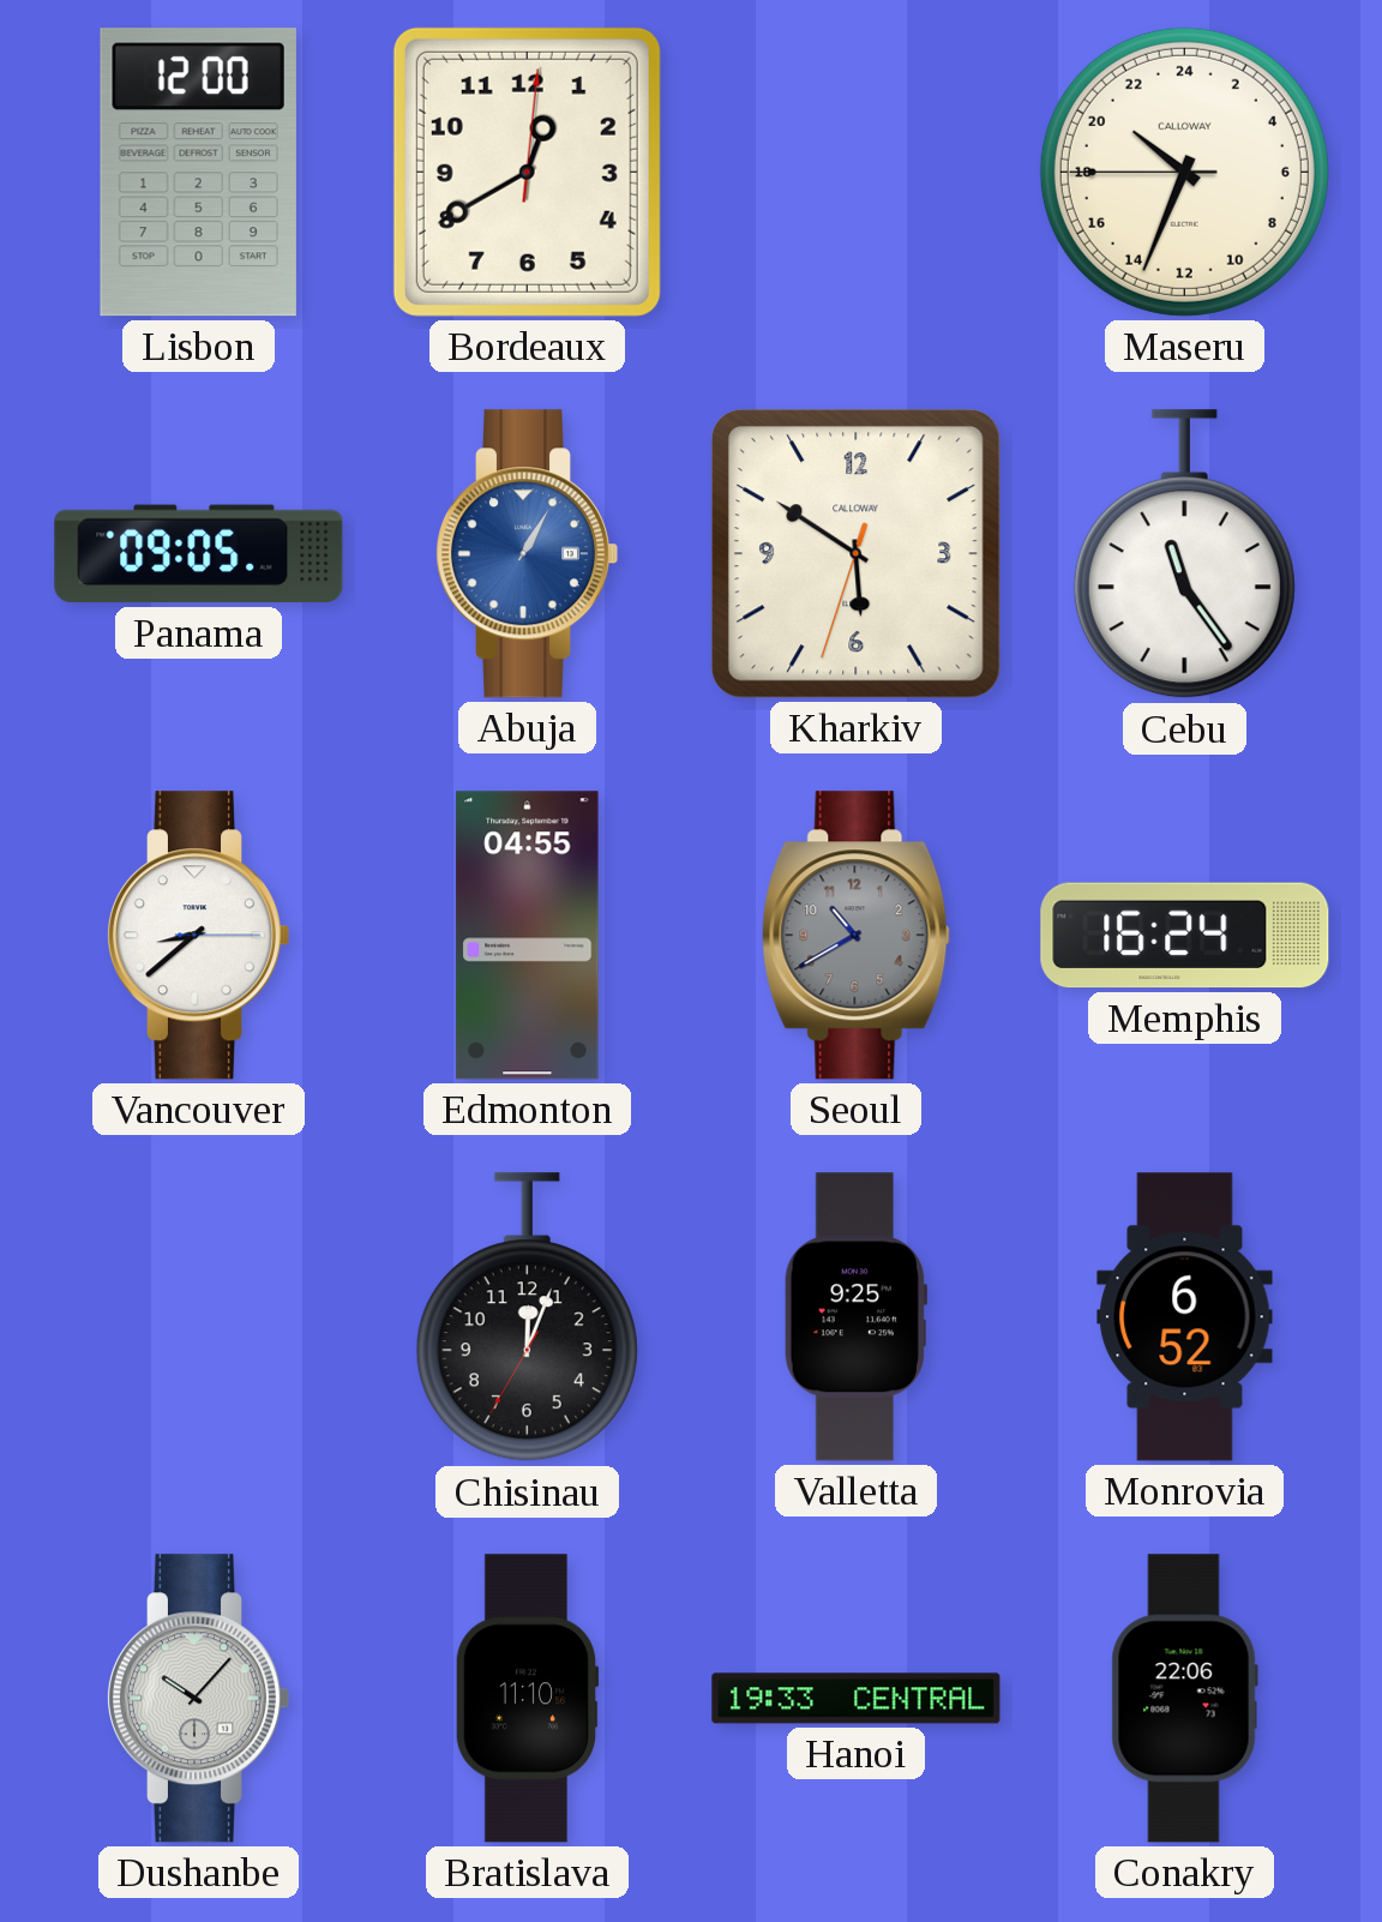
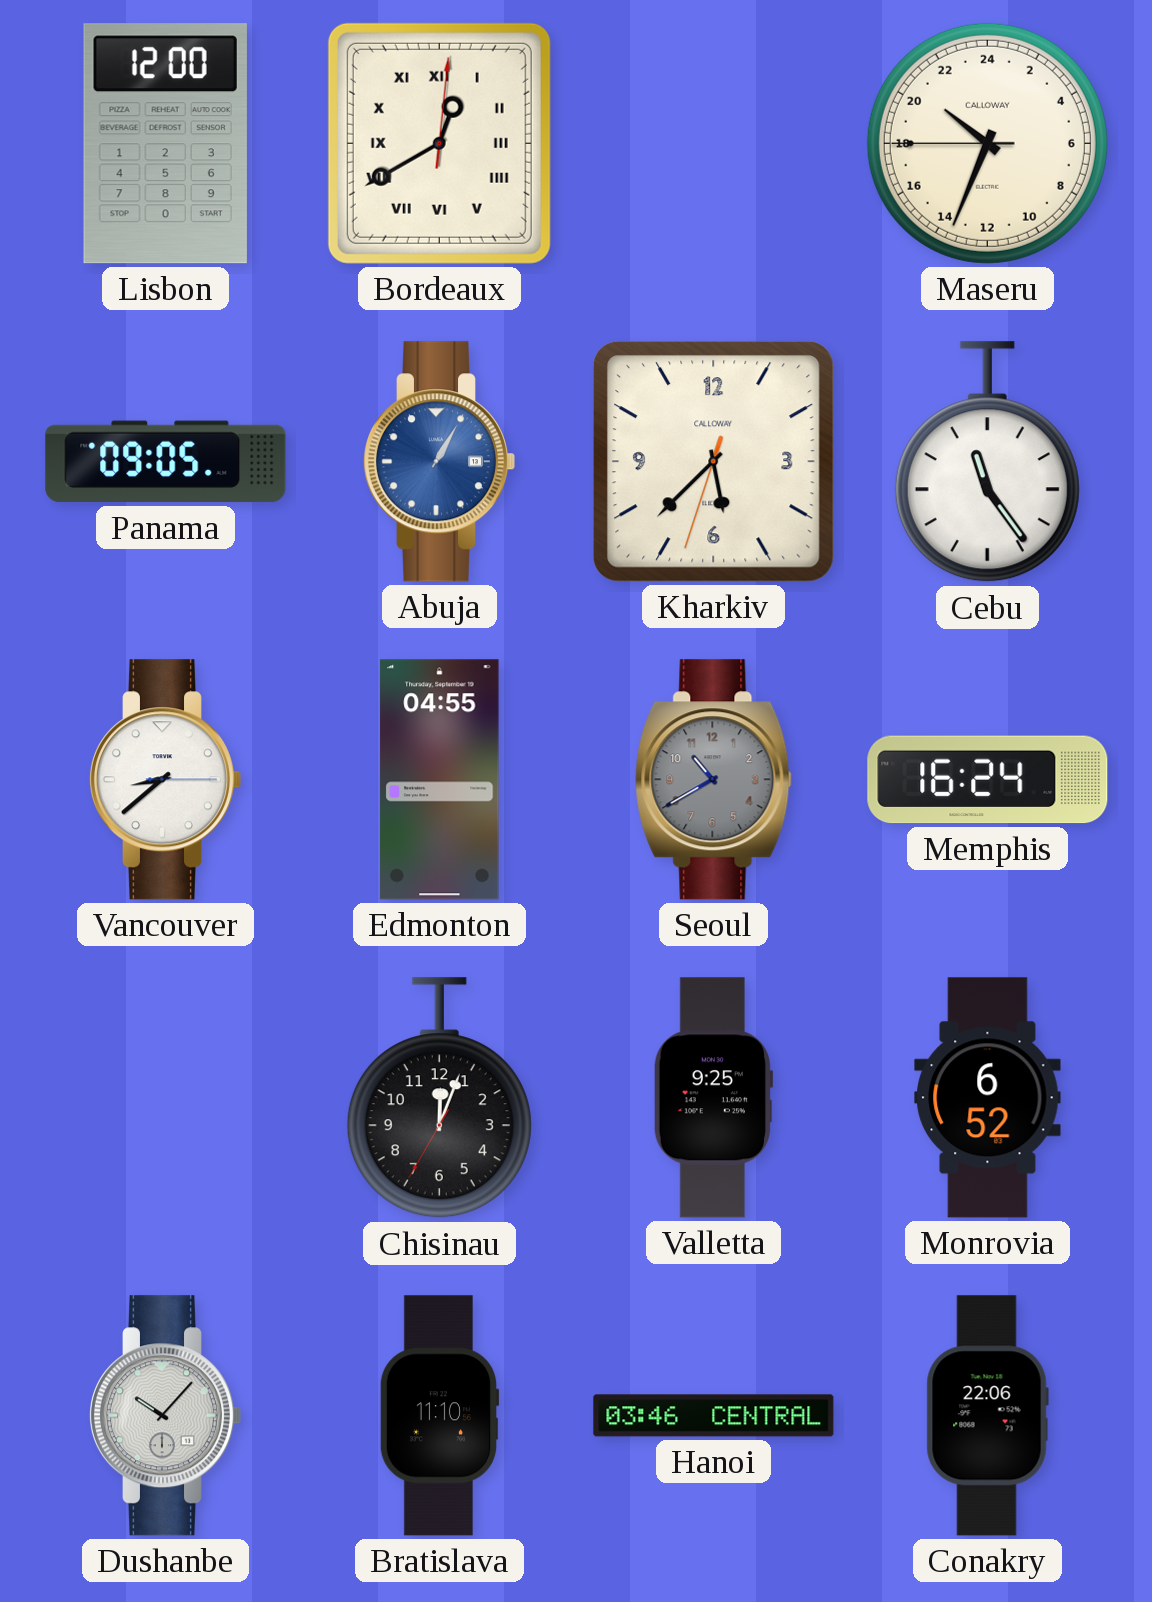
Bordeaux numerals: Arabic -> Roman
Kharkiv: 5:50 -> 5:37
Hanoi: 19:33 -> 03:46
